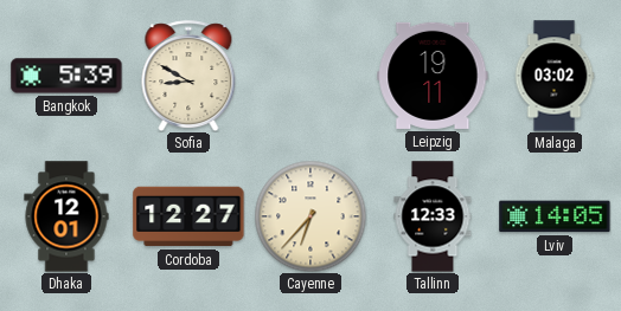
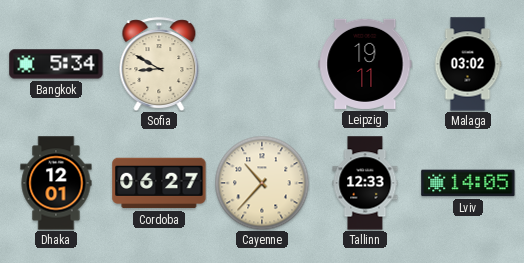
Bangkok: 5:39 -> 5:34
Cordoba: 12:27 -> 06:27
Cayenne: 6:37 -> 10:37
